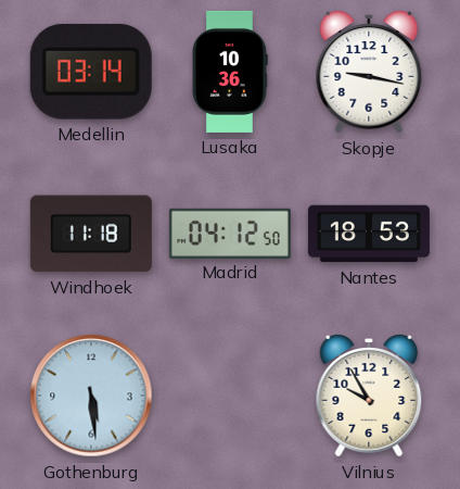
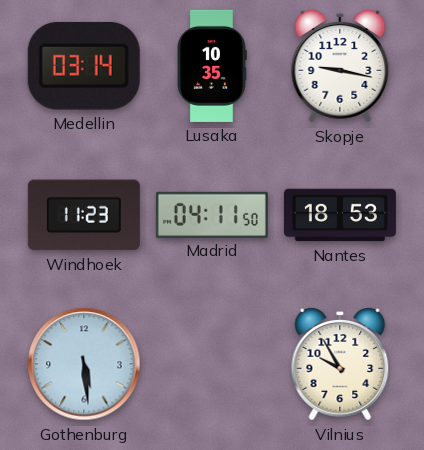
Lusaka: 10:36 -> 10:35
Windhoek: 11:18 -> 11:23
Madrid: 04:12 -> 04:11
